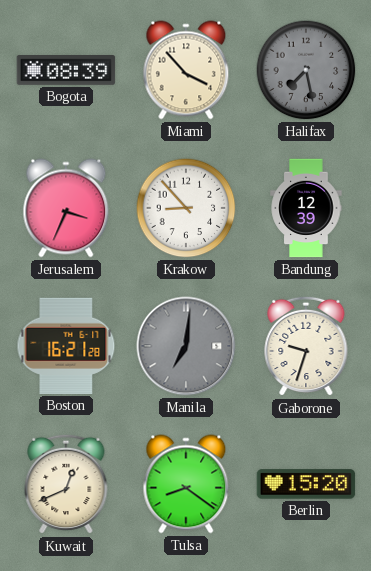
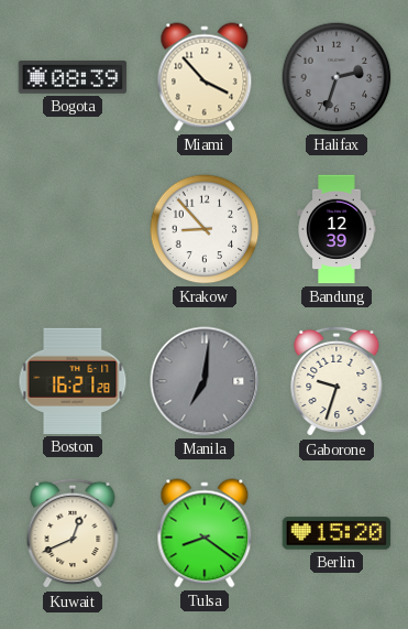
Halifax: 7:28 -> 2:33
Jerusalem: 3:34 -> none
